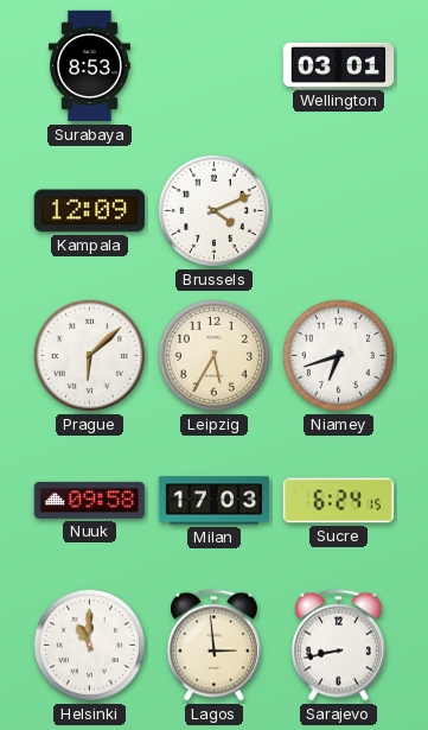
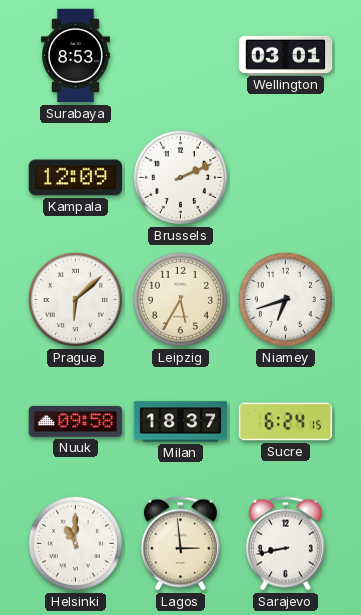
Brussels: 4:11 -> 2:11
Milan: 17:03 -> 18:37
